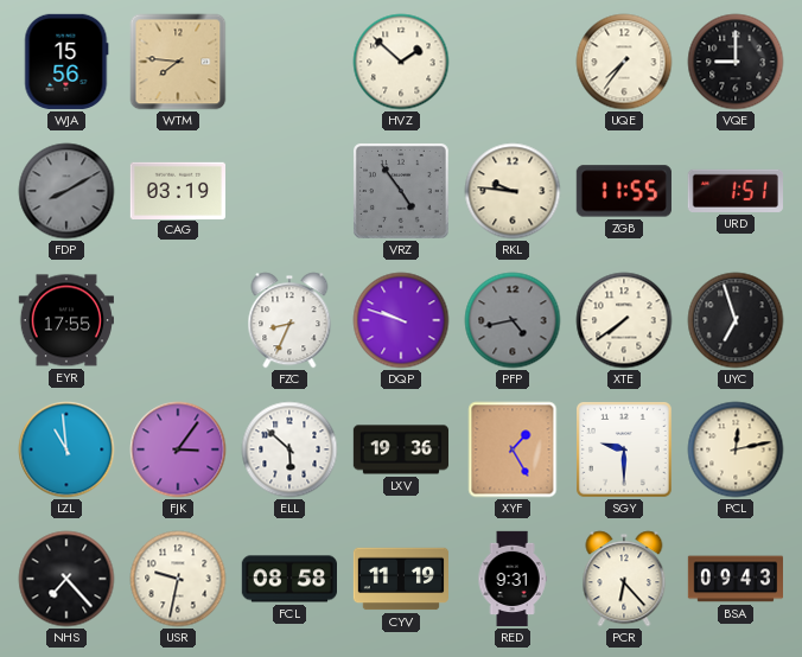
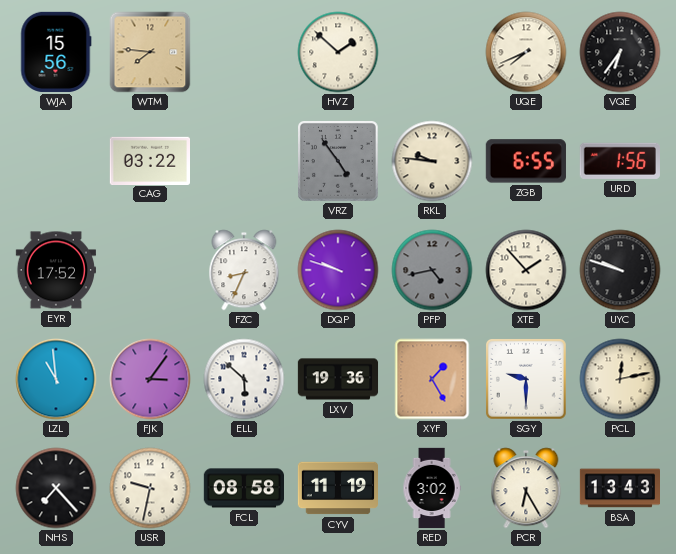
UQE: 7:36 -> 7:41
VQE: 9:00 -> 6:36
FDP: 8:10 -> none
CAG: 03:19 -> 03:22
ZGB: 11:55 -> 6:55
URD: 1:51 -> 1:56
EYR: 17:55 -> 17:52
XTE: 7:39 -> 1:53
UYC: 6:57 -> 9:48
RED: 9:31 -> 3:02
PCR: 6:23 -> 6:25
BSA: 09:43 -> 13:43
